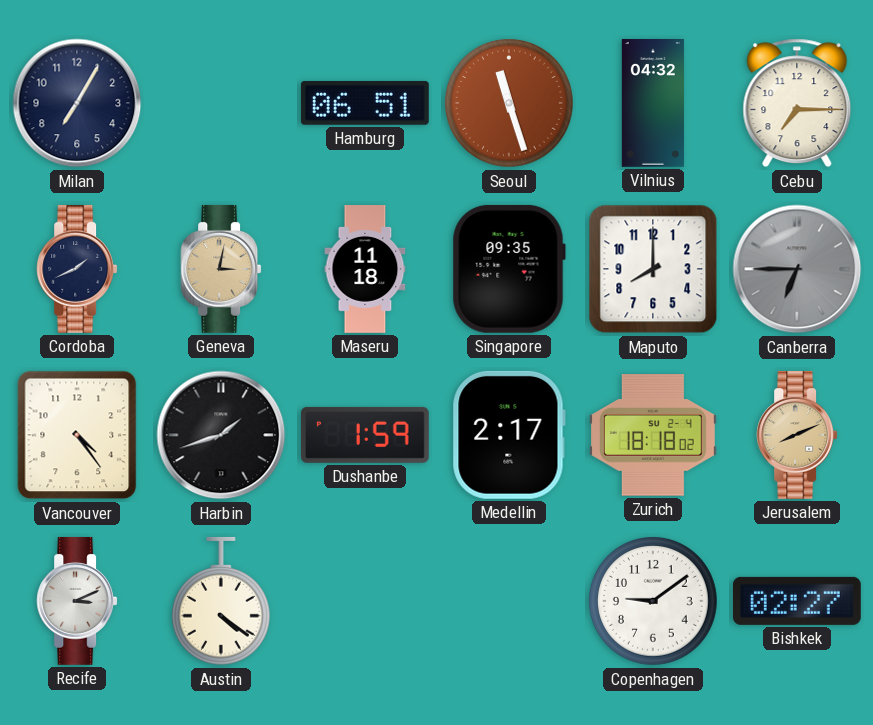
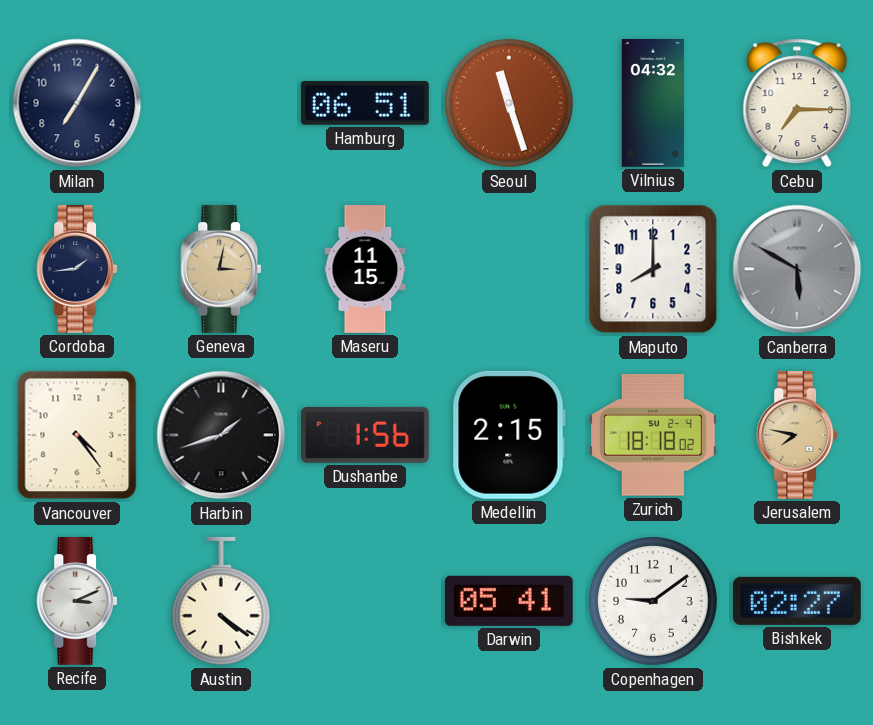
Cordoba: 1:41 -> 1:44
Maseru: 11:18 -> 11:15
Singapore: 09:35 -> none
Canberra: 6:45 -> 5:50
Dushanbe: 1:59 -> 1:56
Medellin: 2:17 -> 2:15
Jerusalem: 8:11 -> 7:47
Darwin: none -> 05:41
